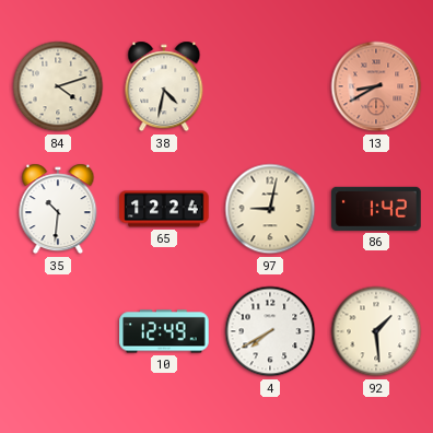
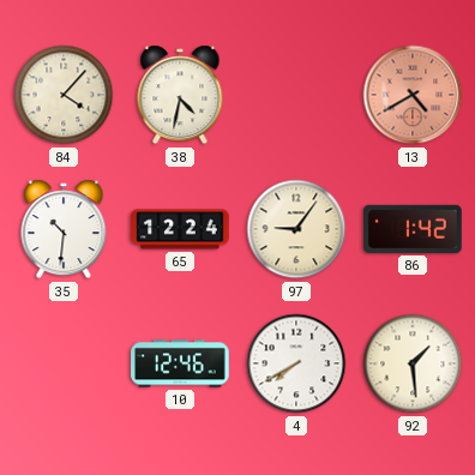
84: 4:12 -> 4:07
13: 8:40 -> 4:40
97: 9:02 -> 9:06
10: 12:49 -> 12:46
